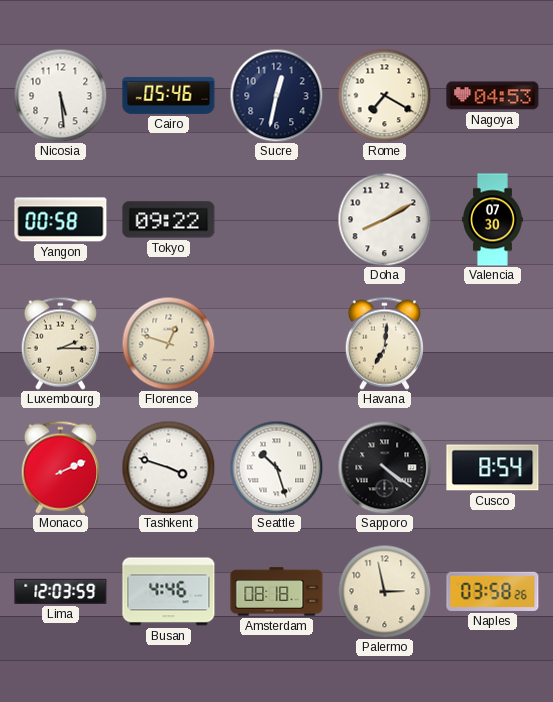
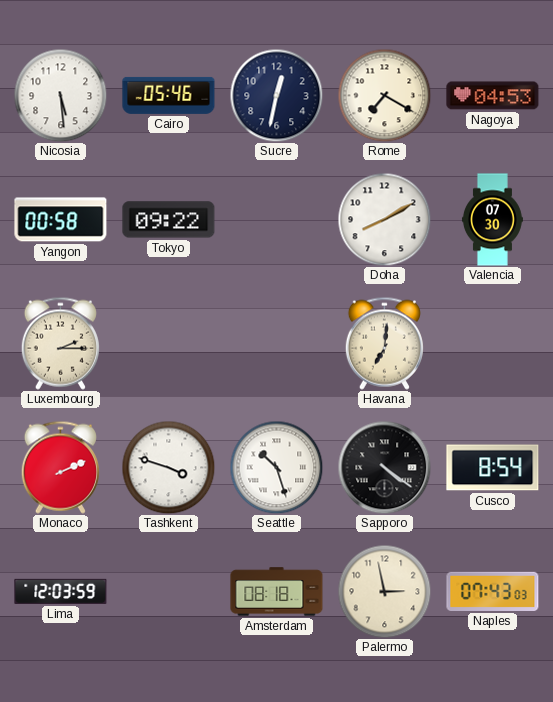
Florence: 12:48 -> none
Busan: 4:46 -> none
Naples: 03:58 -> 07:43
